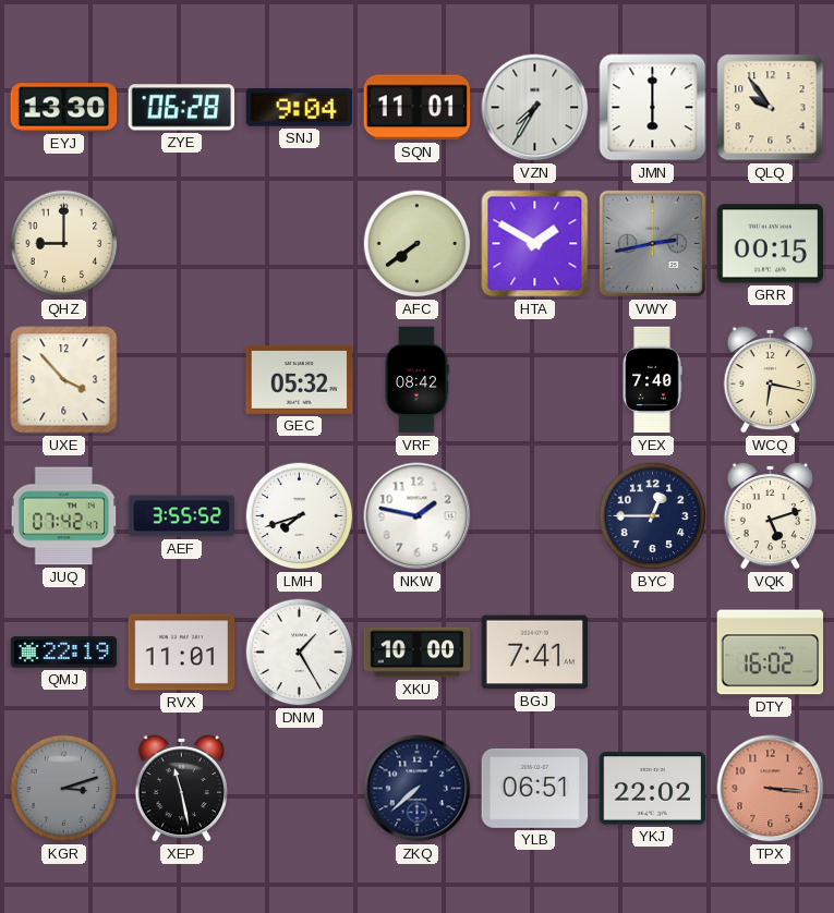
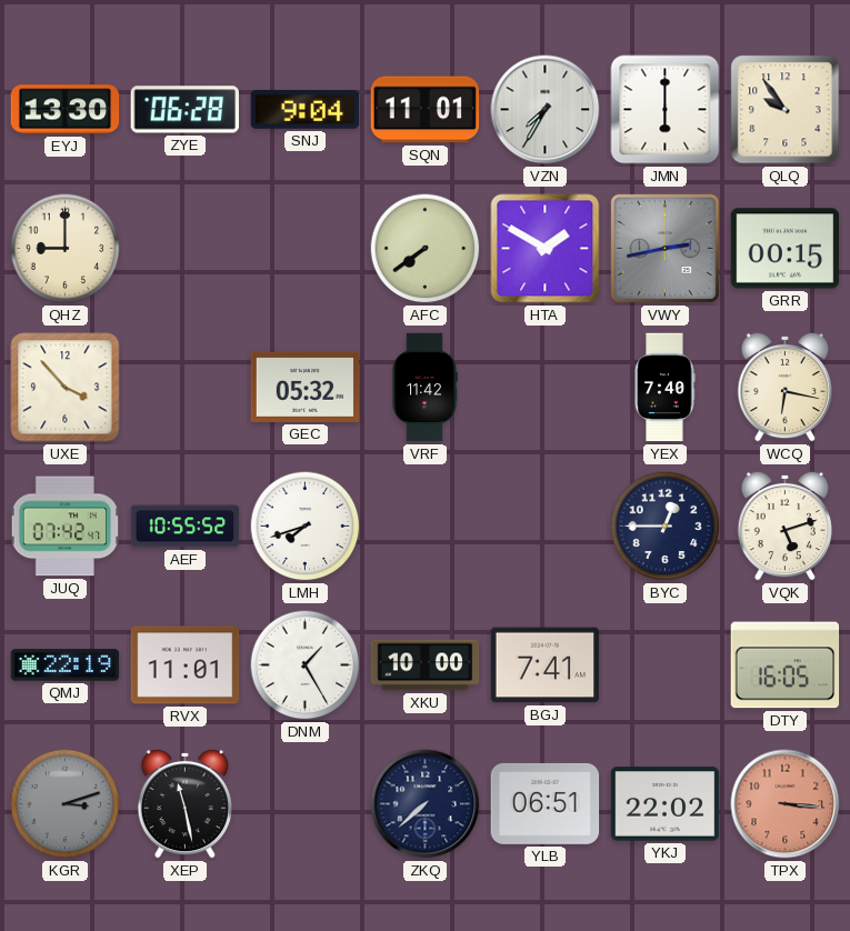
VRF: 08:42 -> 11:42
AEF: 3:55 -> 10:55
NKW: 1:47 -> none
DTY: 16:02 -> 16:05
